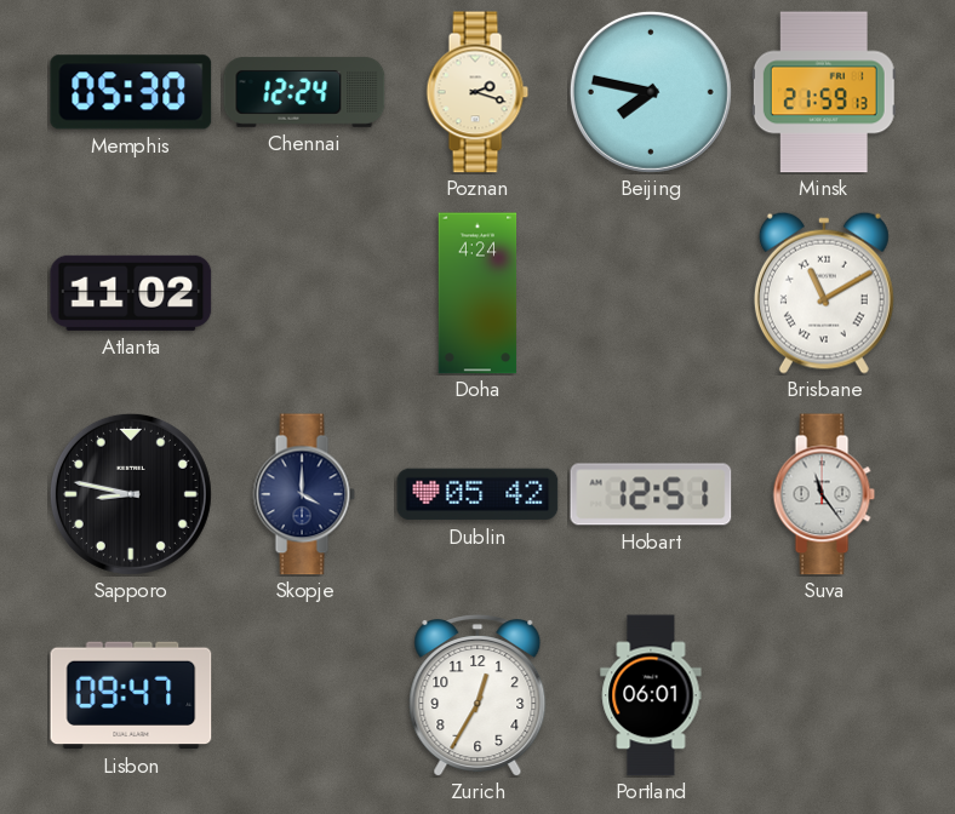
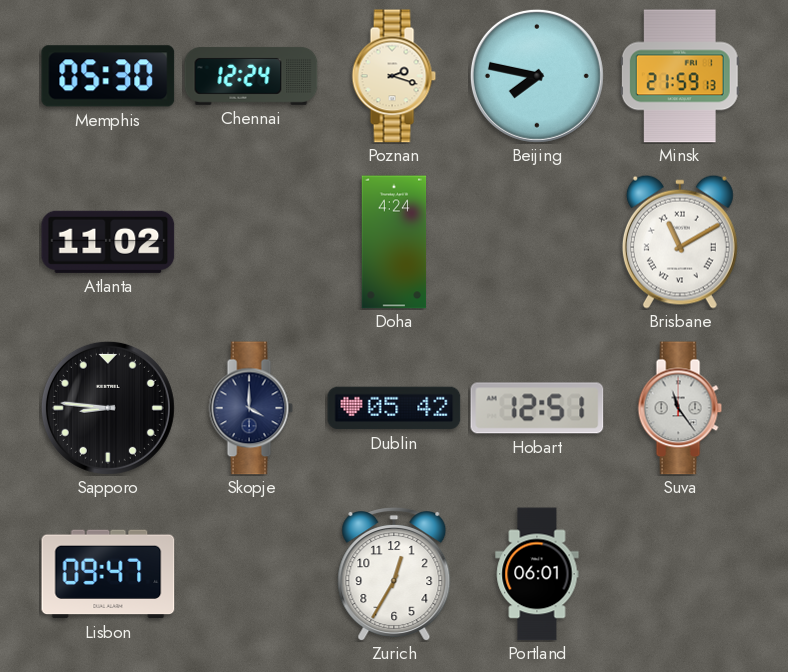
Sapporo: 8:47 -> 8:46
